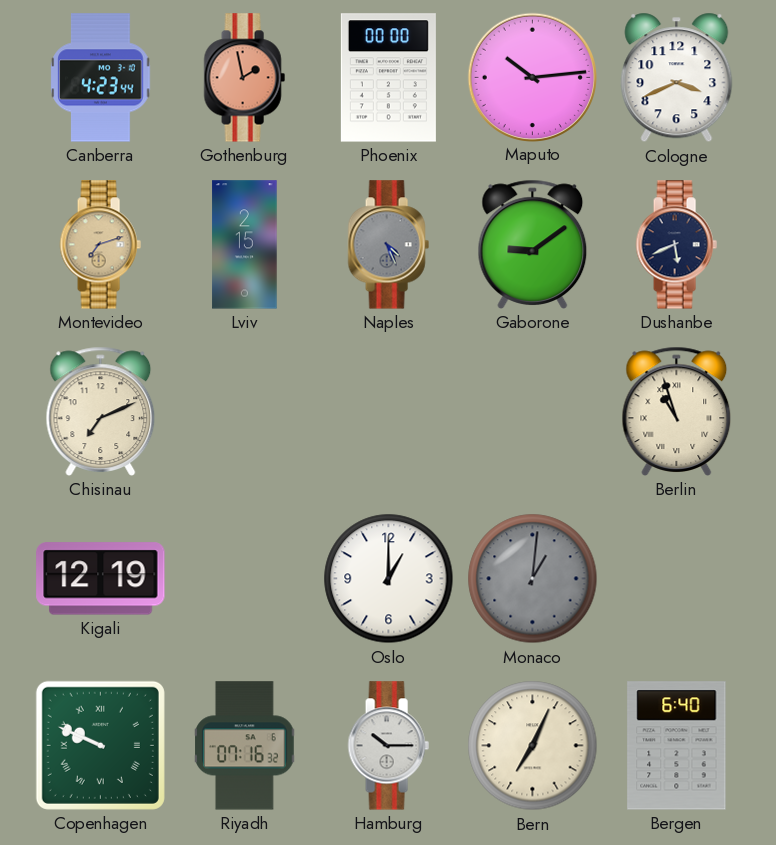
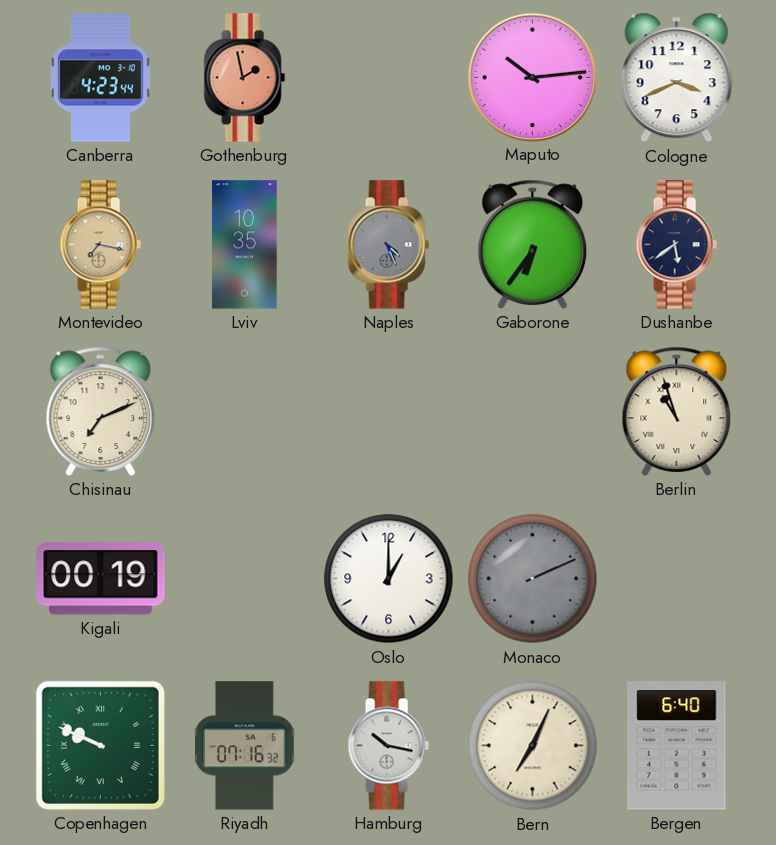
Phoenix: 00:00 -> none
Montevideo: 7:12 -> 7:17
Lviv: 2:15 -> 10:35
Gaborone: 9:09 -> 6:36
Dushanbe: 5:41 -> 5:39
Kigali: 12:19 -> 00:19
Monaco: 1:01 -> 2:11
Hamburg: 10:15 -> 10:17
